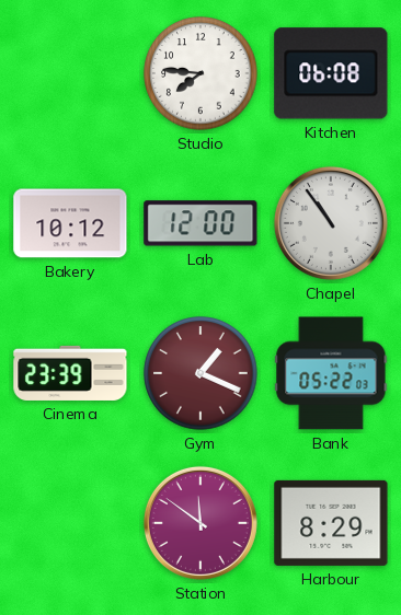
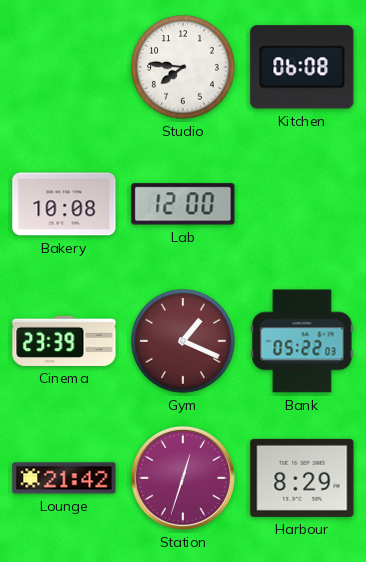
Bakery: 10:12 -> 10:08
Chapel: 10:54 -> none
Lounge: none -> 21:42
Station: 11:51 -> 12:33
